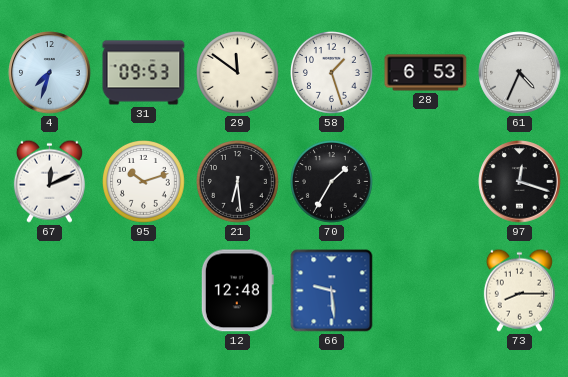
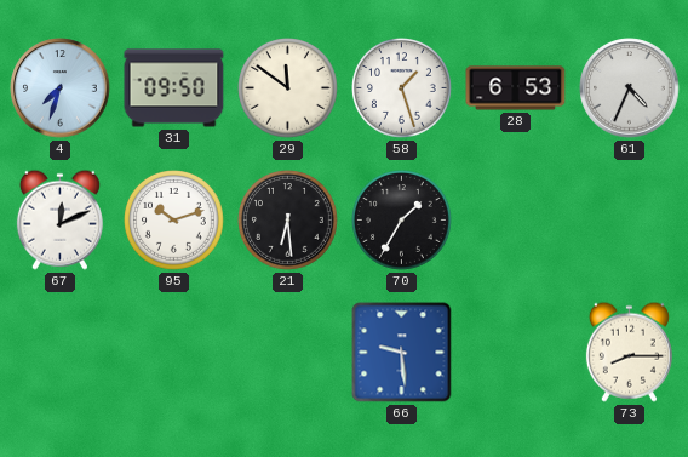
31: 09:53 -> 09:50
97: 12:18 -> none
12: 12:48 -> none
